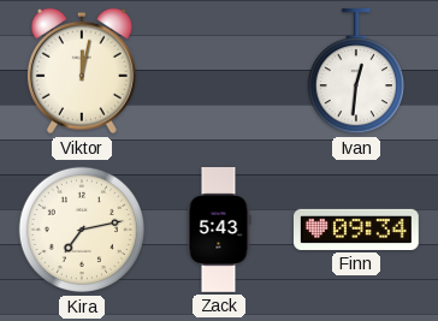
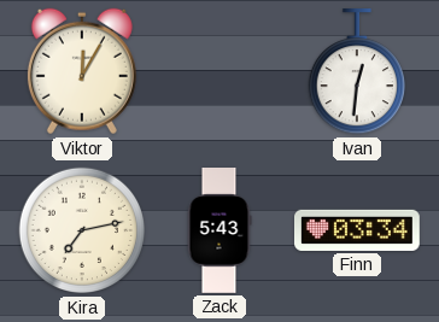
Viktor: 12:02 -> 12:05
Finn: 09:34 -> 03:34
